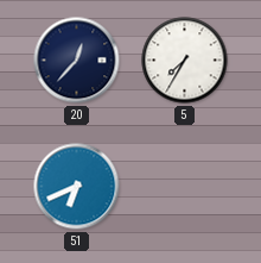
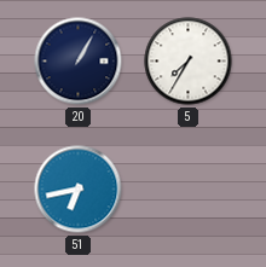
20: 12:37 -> 1:05
51: 6:41 -> 6:43
